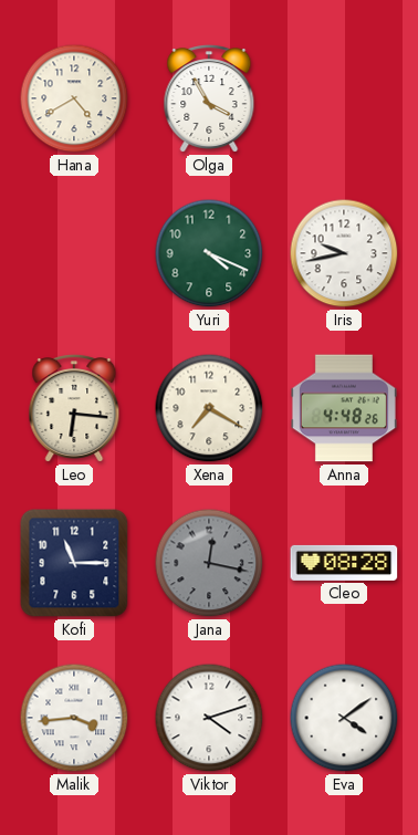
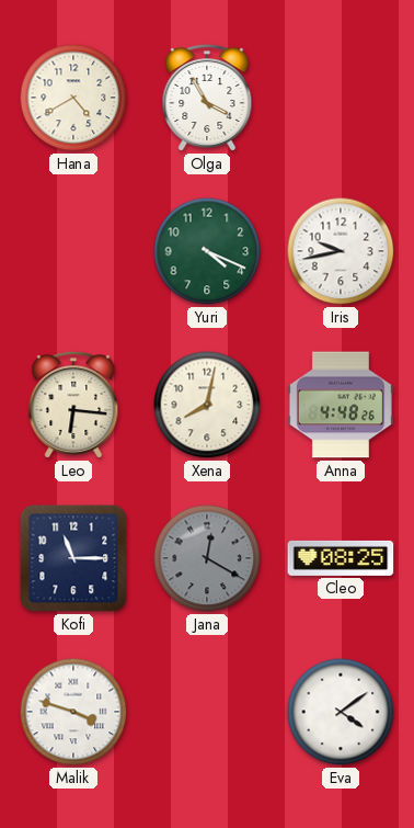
Xena: 7:20 -> 8:02
Jana: 12:17 -> 12:20
Cleo: 08:28 -> 08:25
Malik: 3:44 -> 3:48
Viktor: 4:12 -> none
